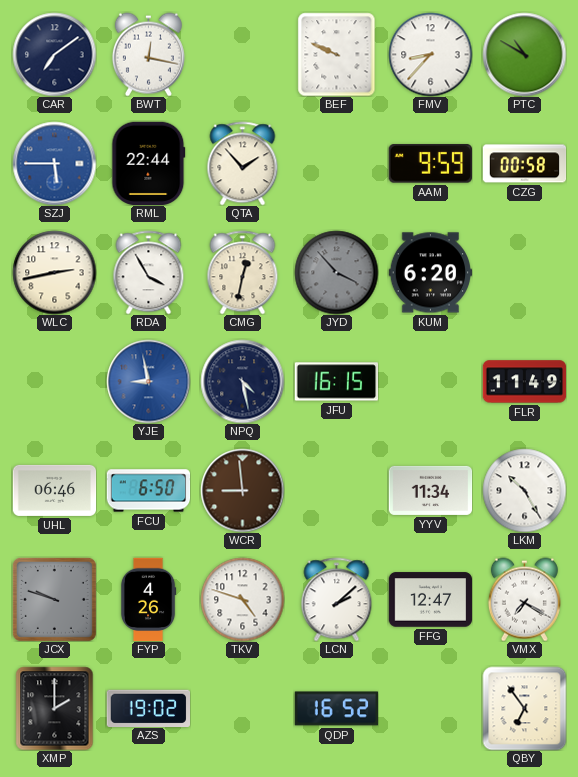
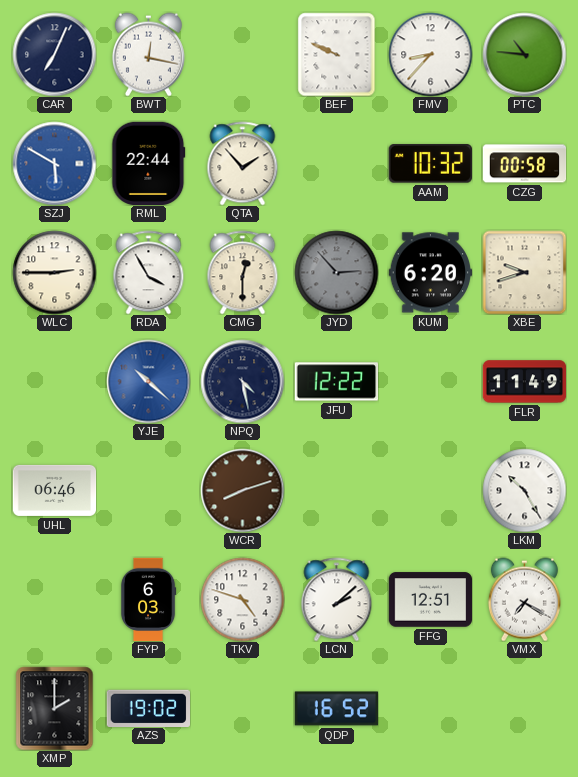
CAR: 7:09 -> 7:04
PTC: 10:50 -> 10:46
SZJ: 5:45 -> 5:50
AAM: 9:59 -> 10:32
WLC: 2:43 -> 2:45
CMG: 12:32 -> 12:30
JYD: 3:53 -> 2:53
XBE: none -> 9:42
YJE: 8:58 -> 10:22
JFU: 16:15 -> 12:22
FCU: 6:50 -> none
WCR: 8:59 -> 8:12
YYV: 11:34 -> none
JCX: 9:48 -> none
FYP: 4:26 -> 6:03
FFG: 12:47 -> 12:51
QBY: 6:54 -> none
